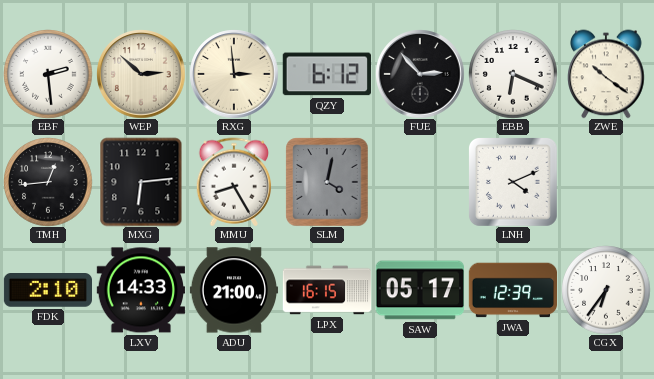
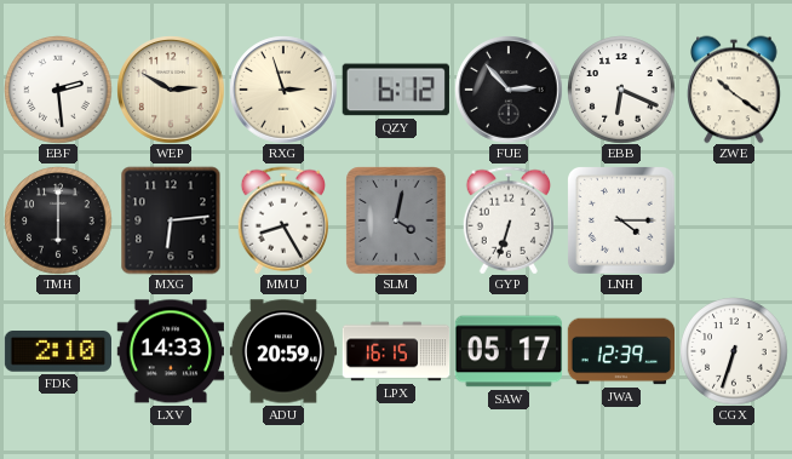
WEP: 2:52 -> 2:50
RXG: 2:59 -> 2:57
TMH: 12:44 -> 6:00
GYP: none -> 6:33
LNH: 4:11 -> 4:15
ADU: 21:00 -> 20:59
CGX: 6:36 -> 6:33
